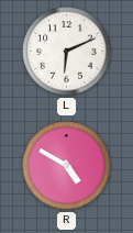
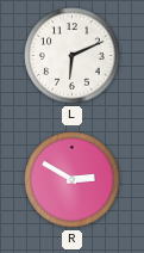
R: 4:50 -> 2:50
